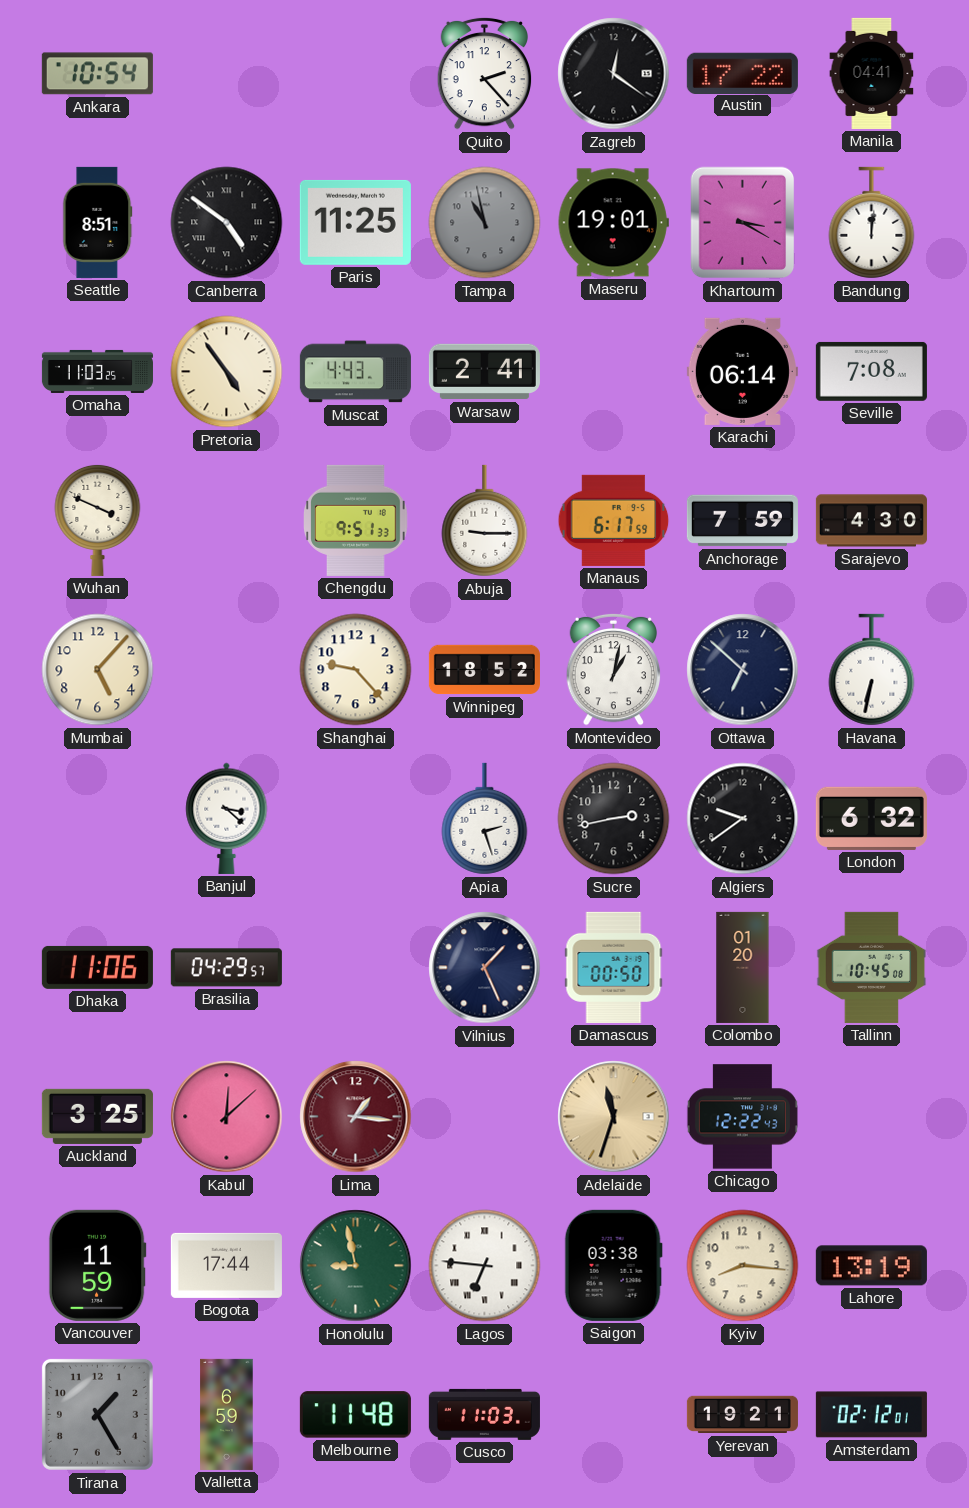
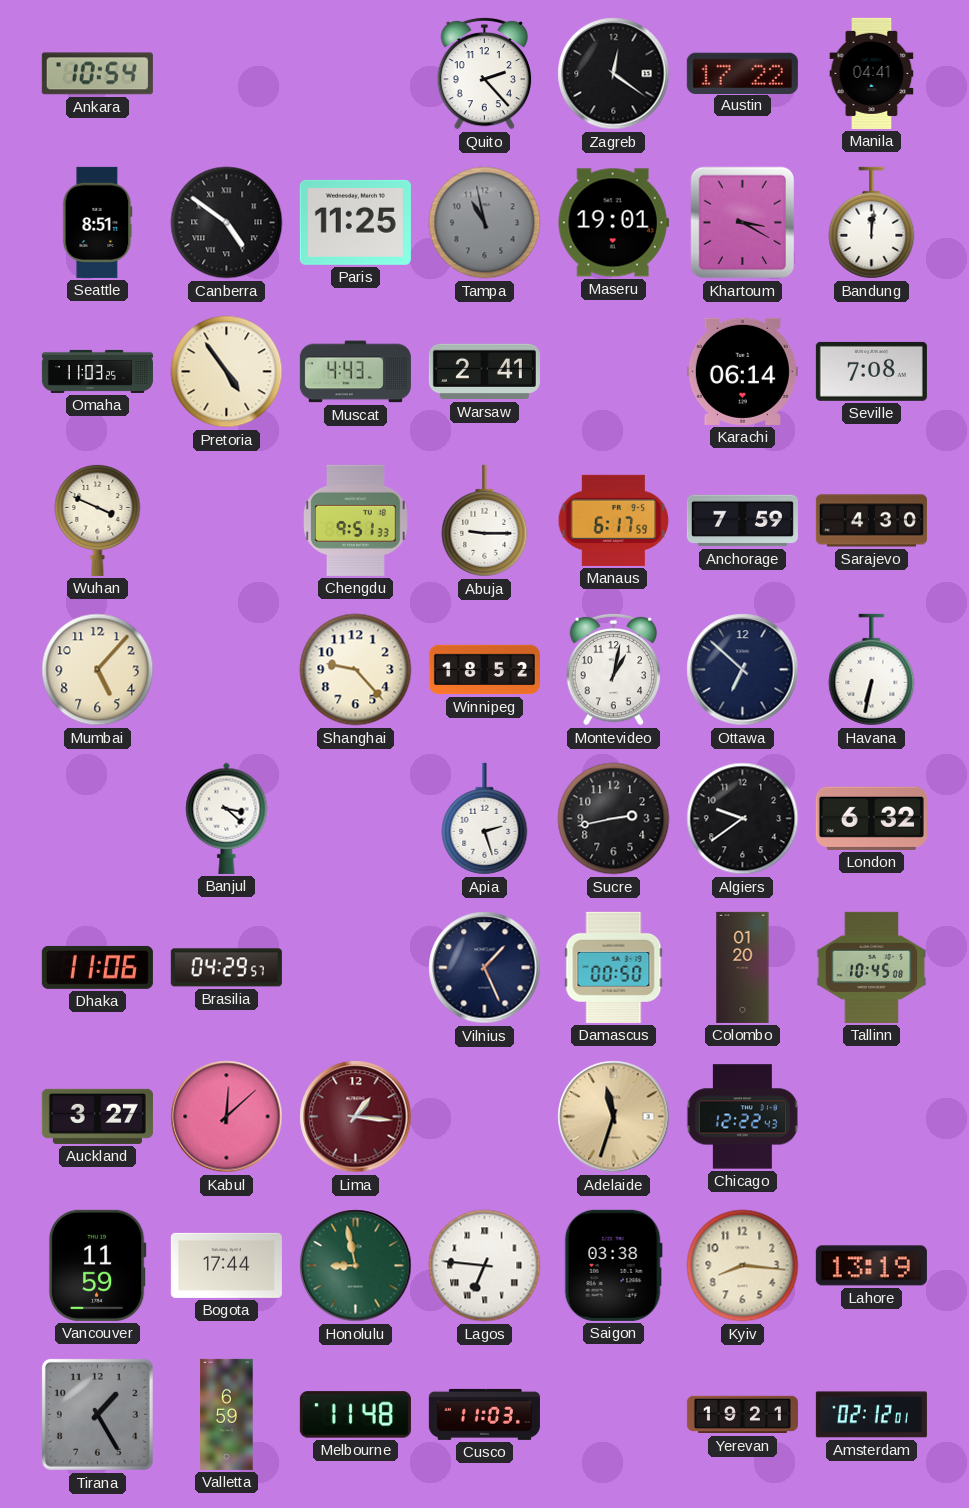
Auckland: 3:25 -> 3:27
